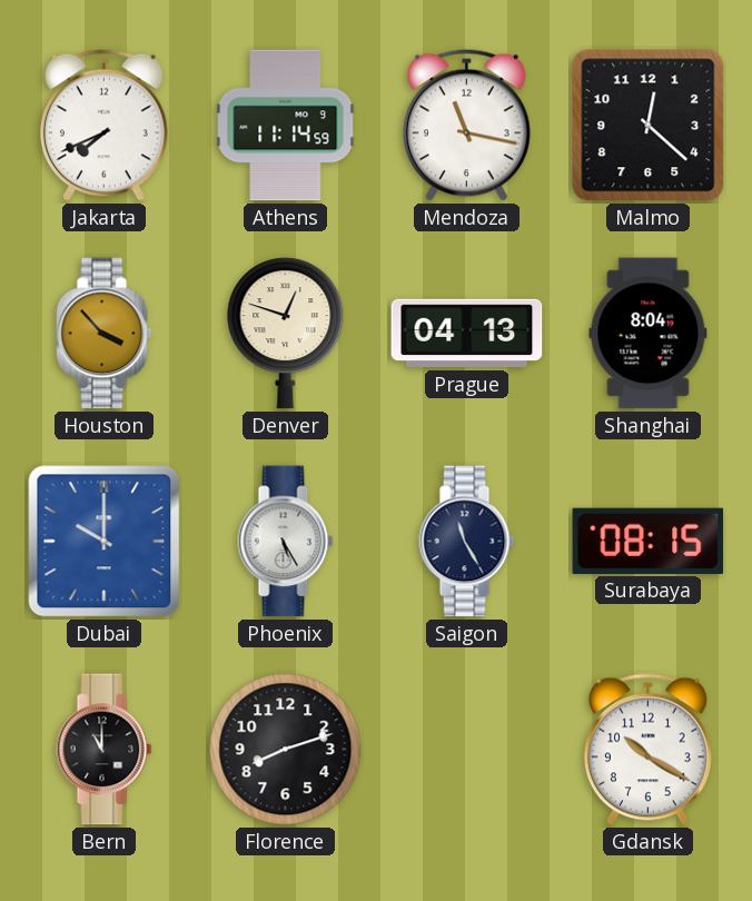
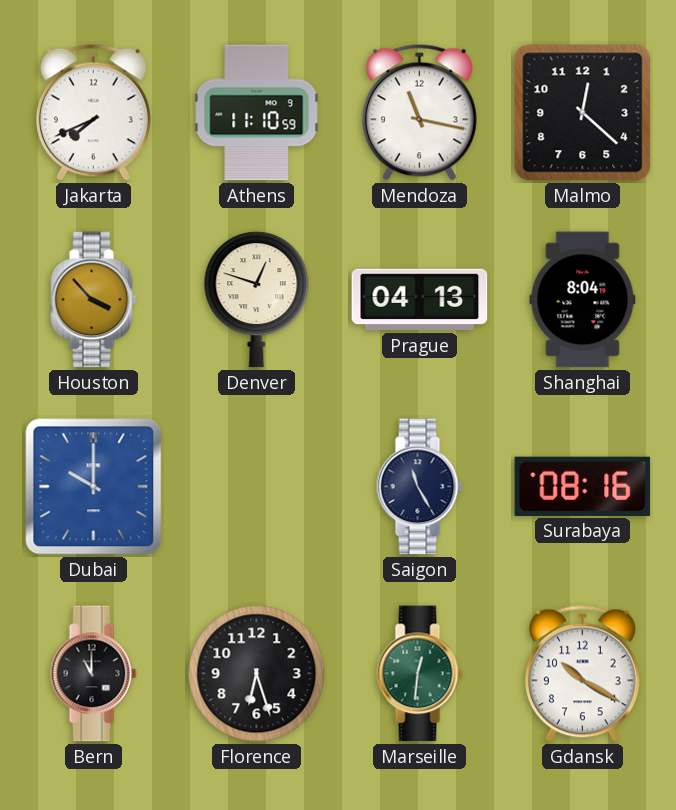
Athens: 11:14 -> 11:10
Phoenix: 5:25 -> none
Surabaya: 08:15 -> 08:16
Florence: 8:12 -> 6:27
Marseille: none -> 12:31
